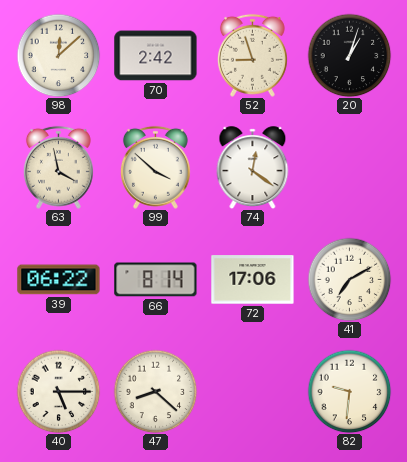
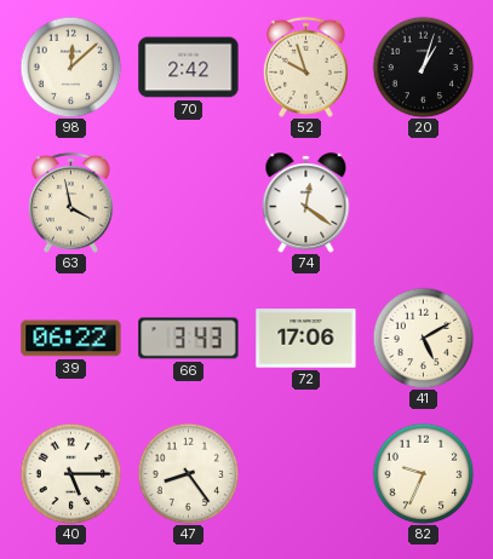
52: 8:57 -> 9:57
99: 3:52 -> none
66: 8:14 -> 3:43
41: 7:10 -> 5:10
47: 8:22 -> 8:24
82: 9:31 -> 9:34
